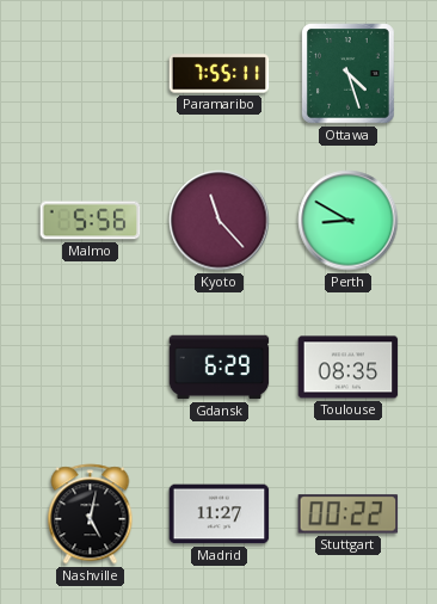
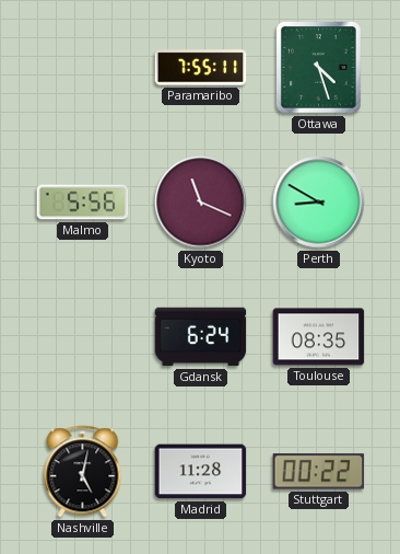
Kyoto: 11:23 -> 11:19
Gdansk: 6:29 -> 6:24
Madrid: 11:27 -> 11:28
